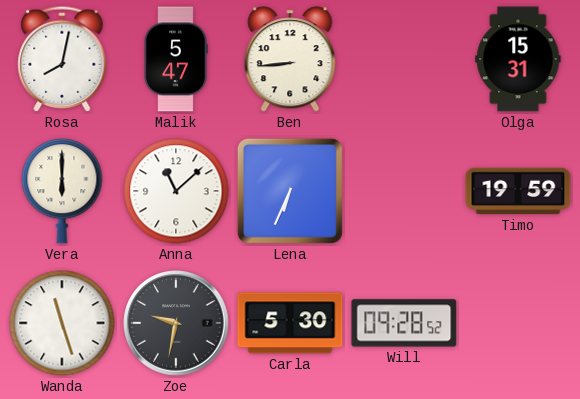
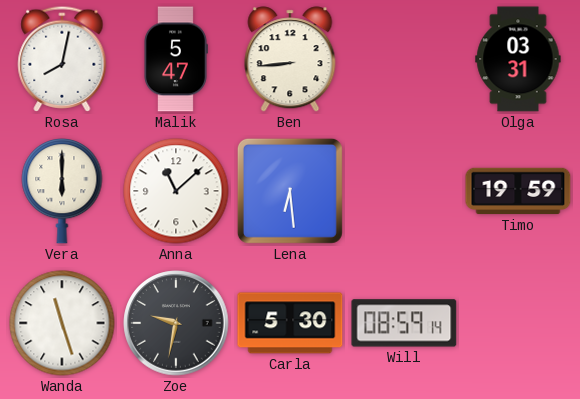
Olga: 15:31 -> 03:31
Lena: 6:34 -> 6:29
Will: 09:28 -> 08:59
